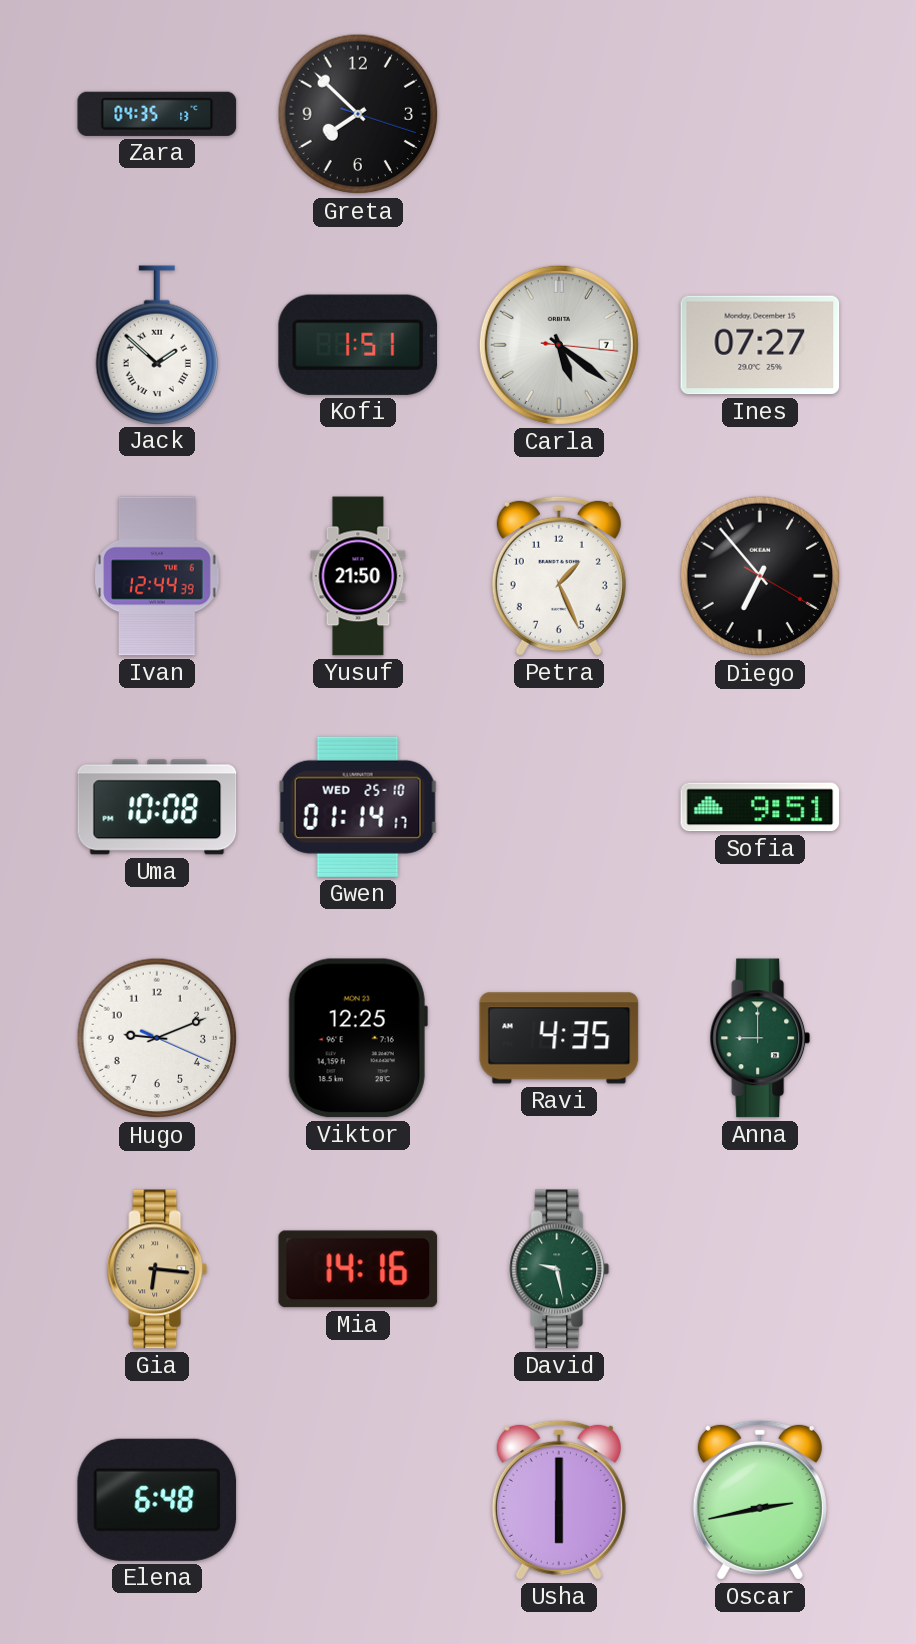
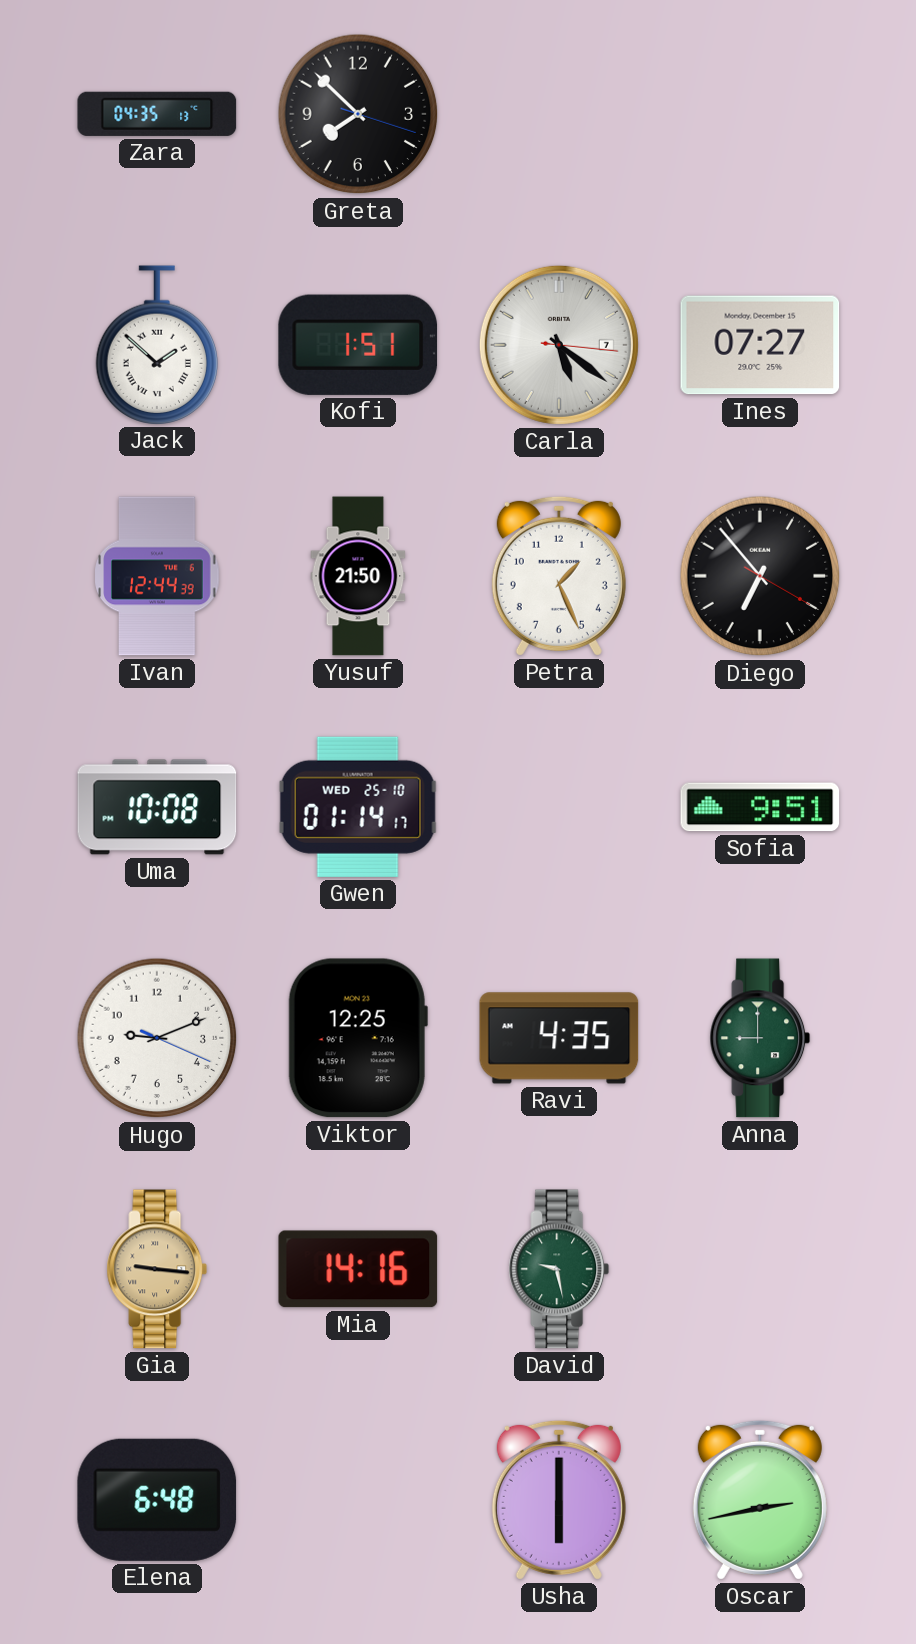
Gia: 6:16 -> 9:16
